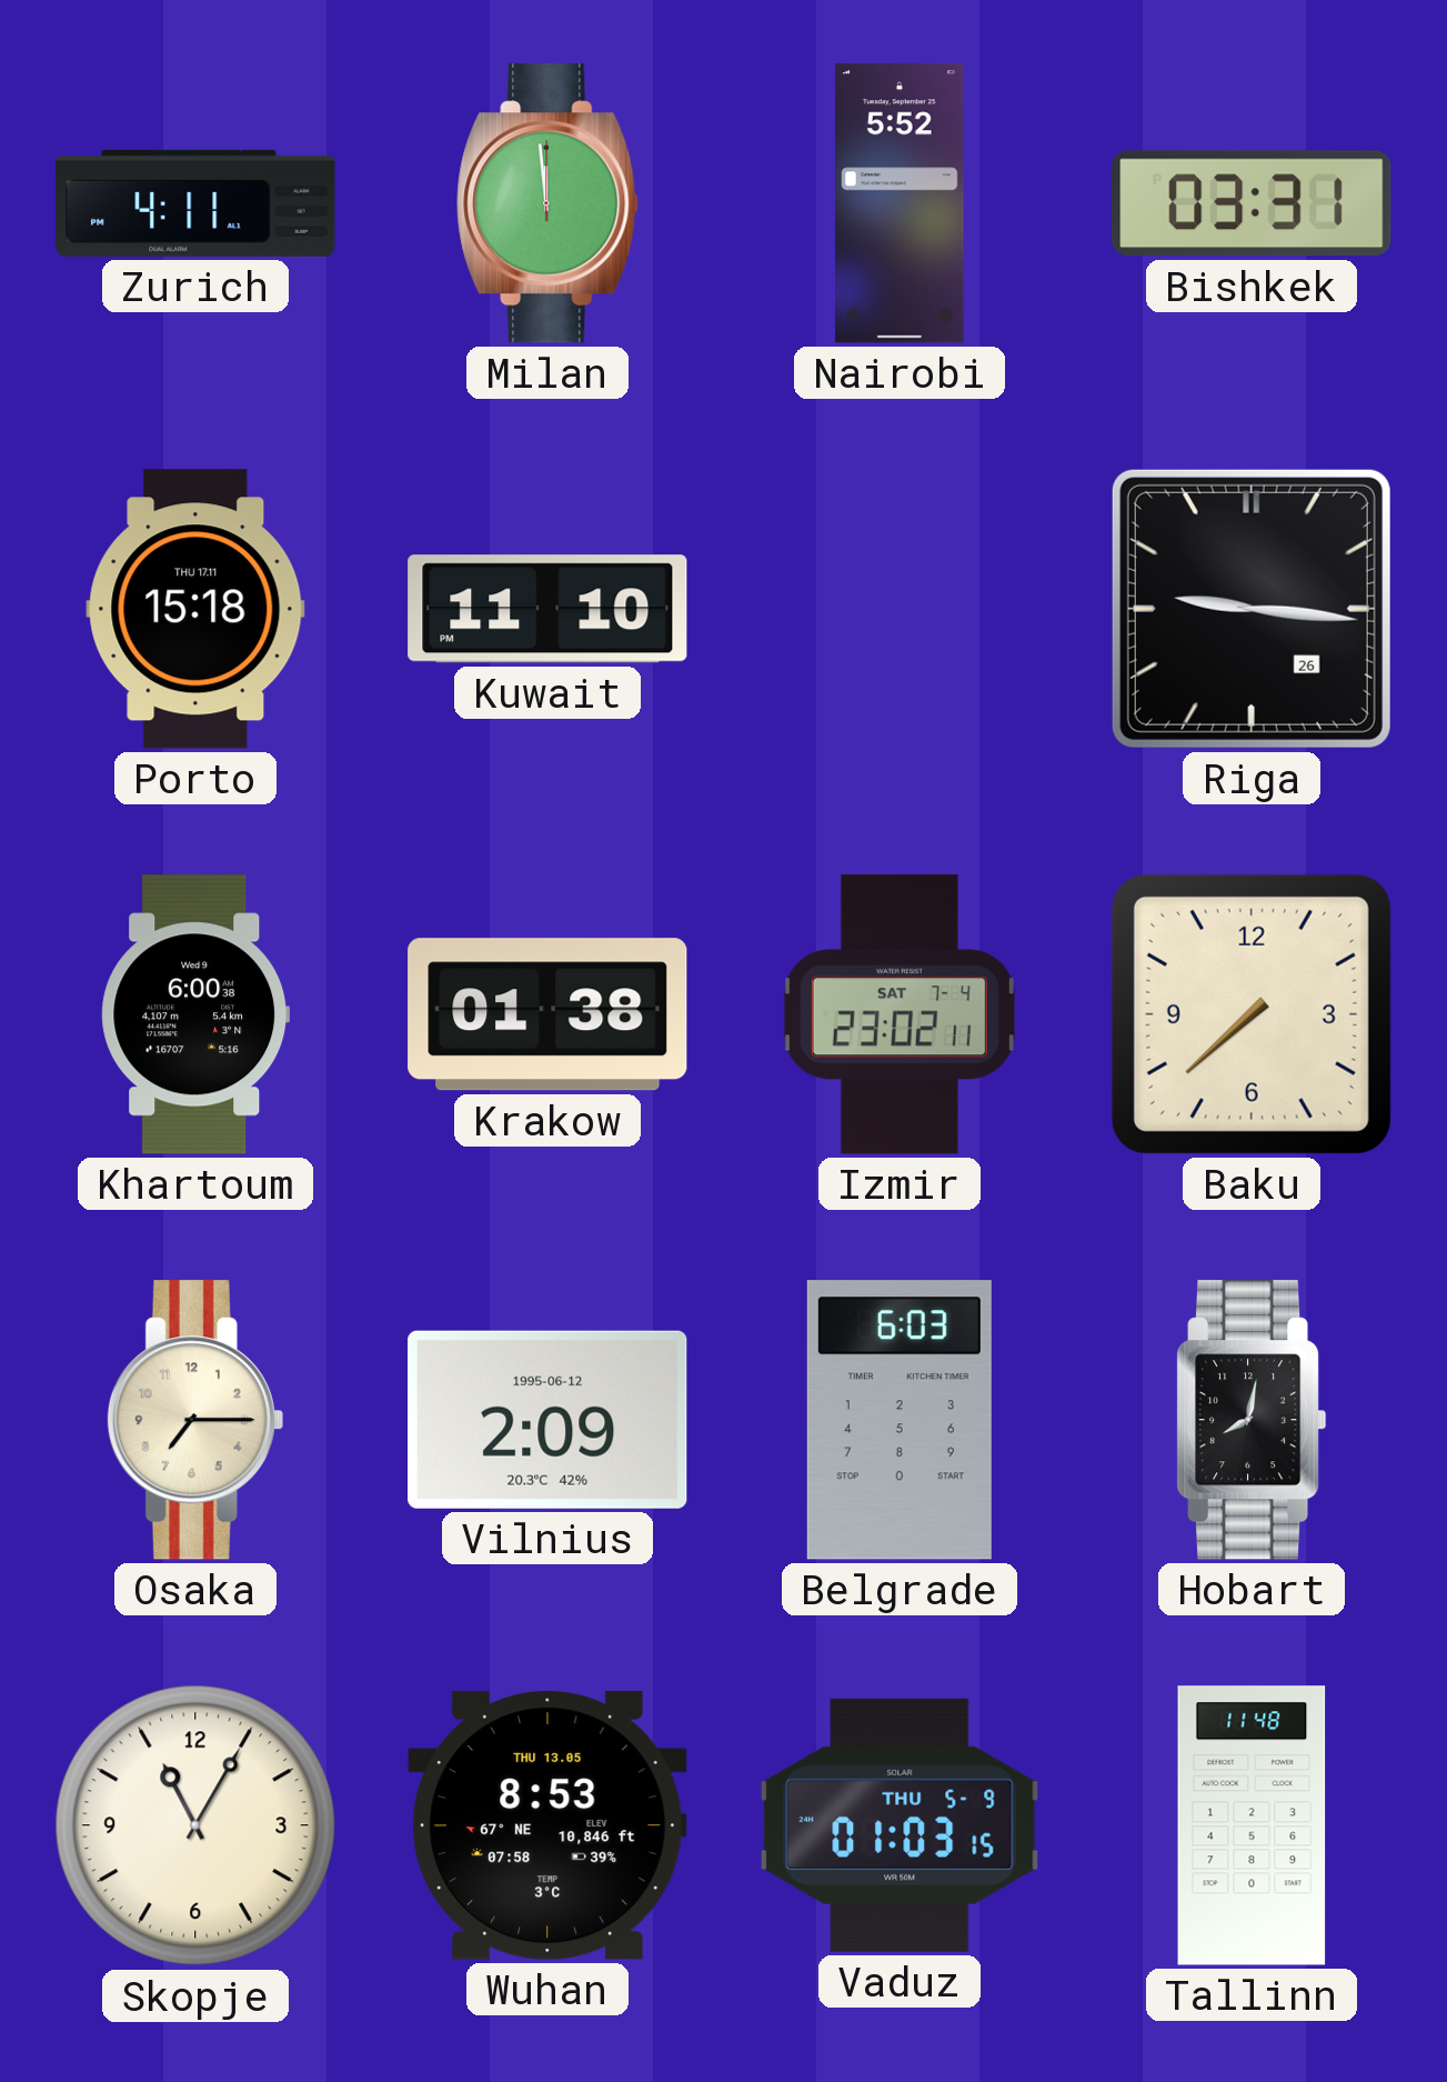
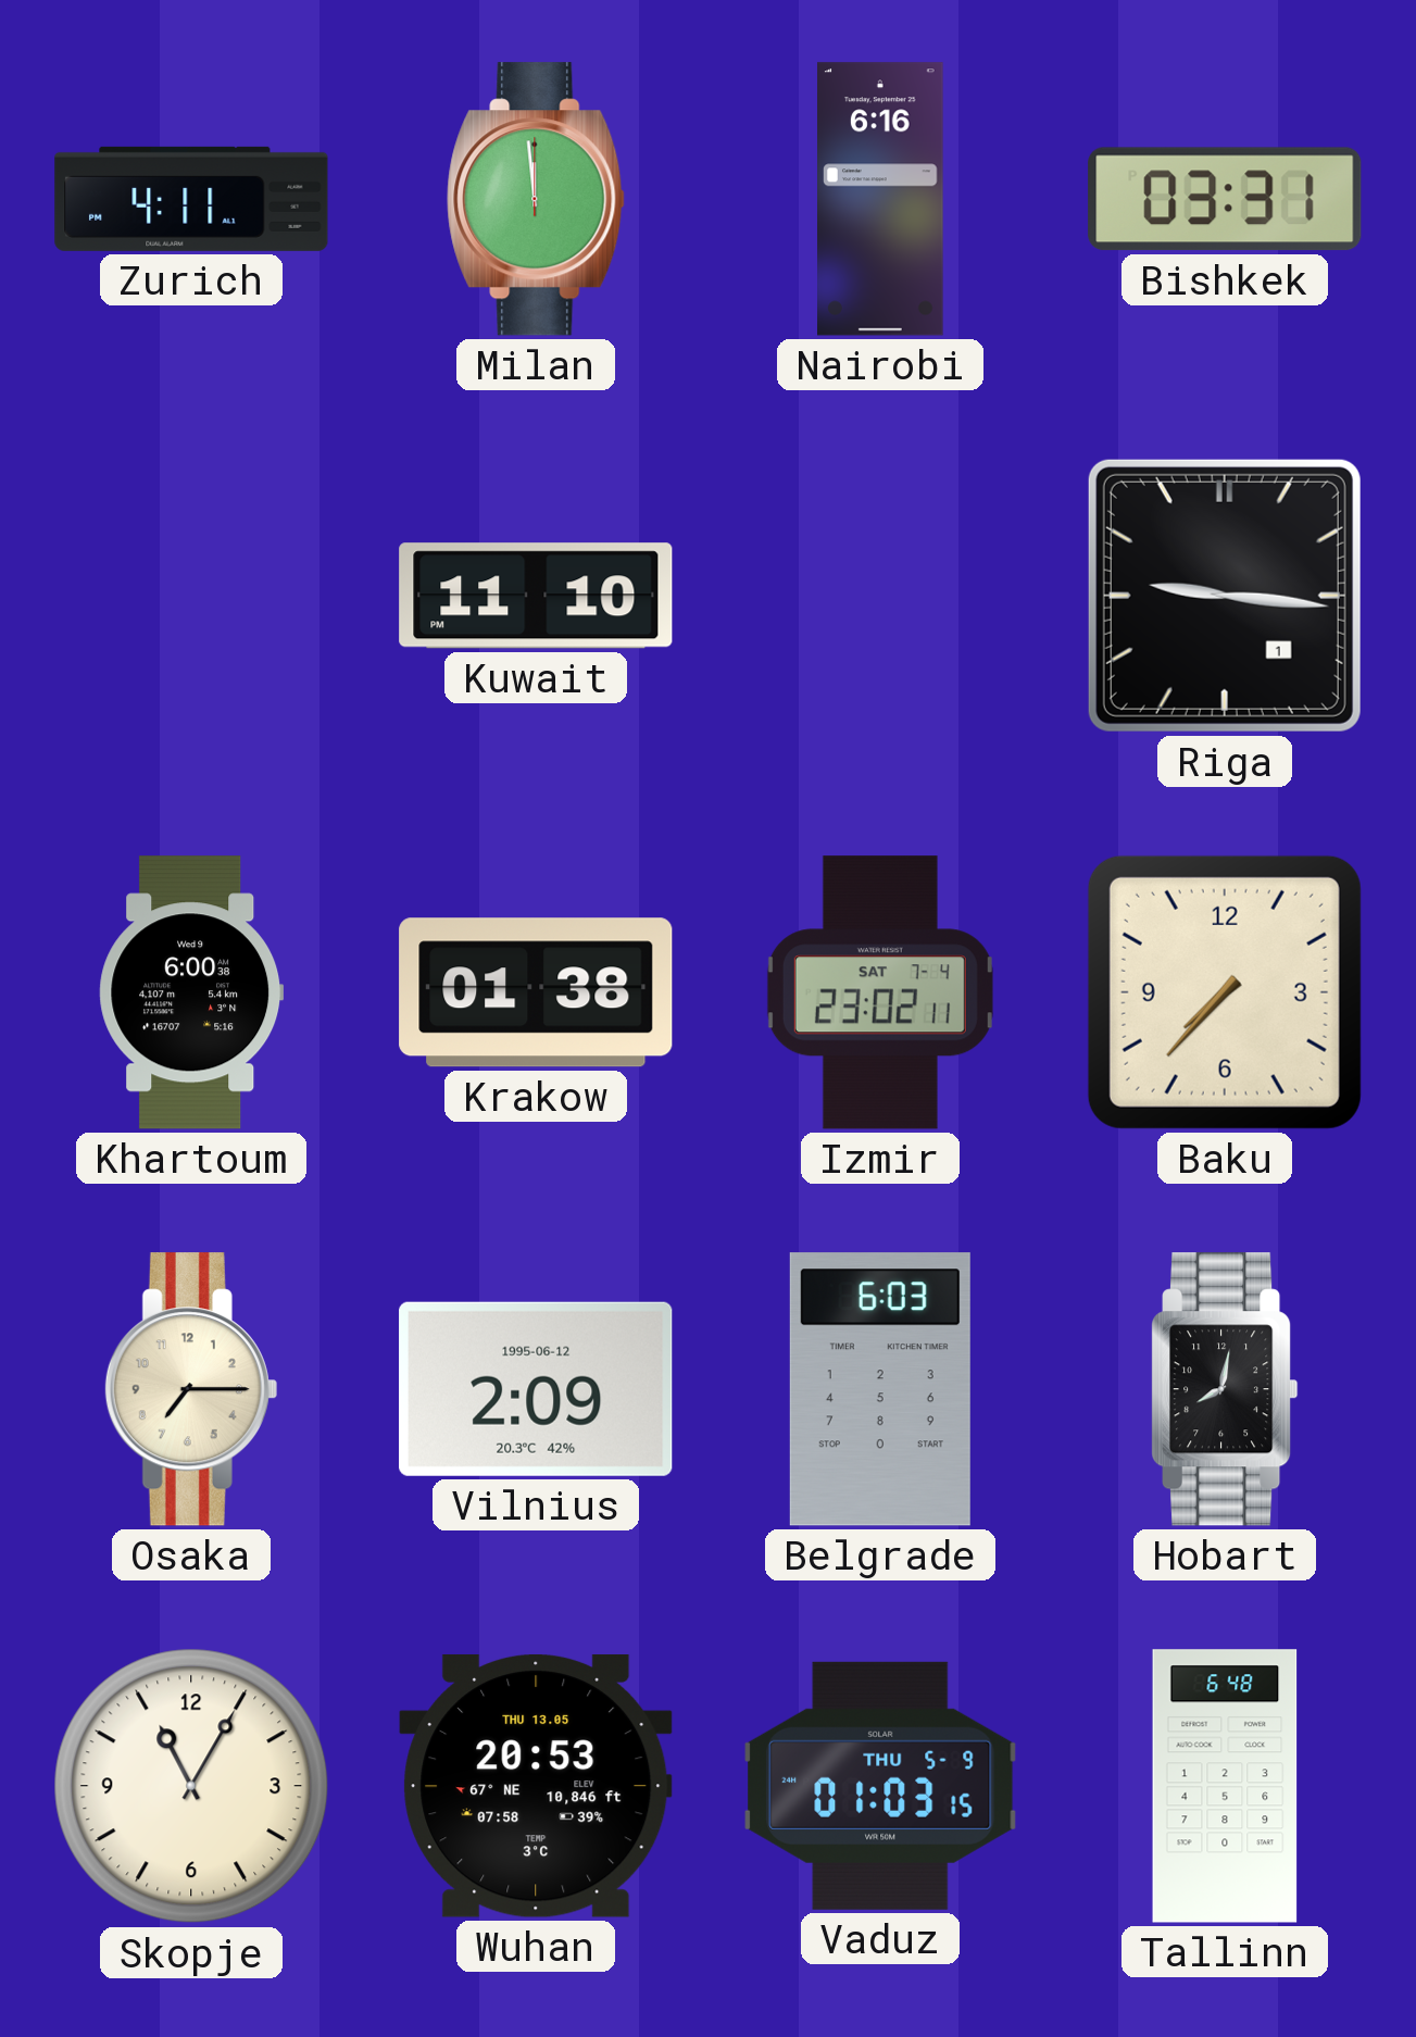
Nairobi: 5:52 -> 6:16
Porto: 15:18 -> none
Riga date: 26 -> 1
Baku: 7:38 -> 7:37
Wuhan: 8:53 -> 20:53
Tallinn: 11:48 -> 6:48
